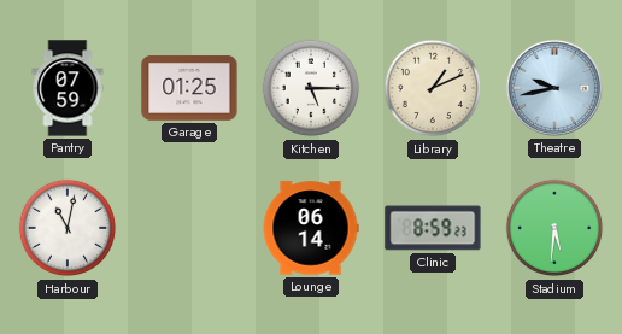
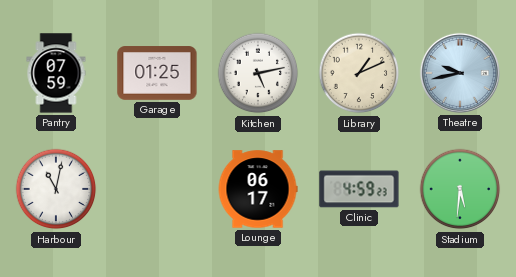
Kitchen: 5:15 -> 5:13
Lounge: 06:14 -> 06:17
Clinic: 8:59 -> 4:59
